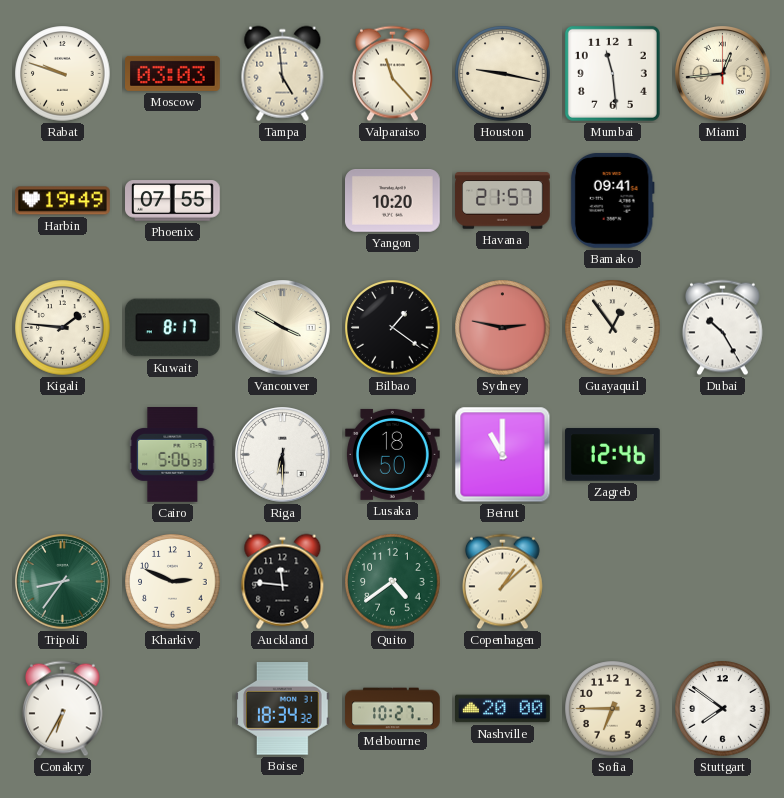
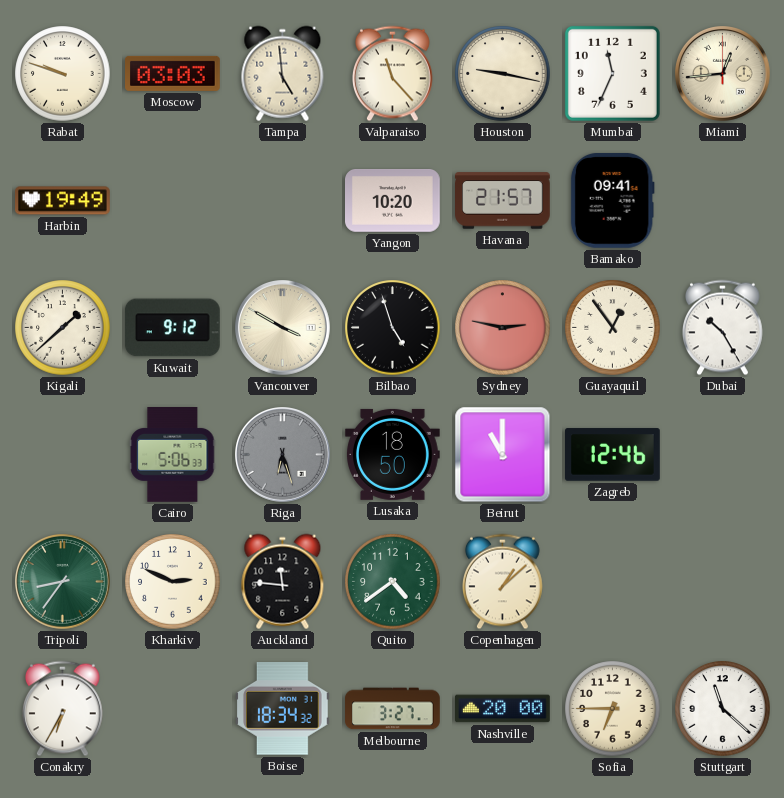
Mumbai: 11:29 -> 11:34
Phoenix: 07:55 -> none
Kigali: 1:46 -> 1:38
Kuwait: 8:17 -> 9:12
Bilbao: 1:21 -> 4:57
Riga: 6:30 -> 6:27
Riga dial: white -> grey
Melbourne: 10:27 -> 3:27
Stuttgart: 7:51 -> 11:22
